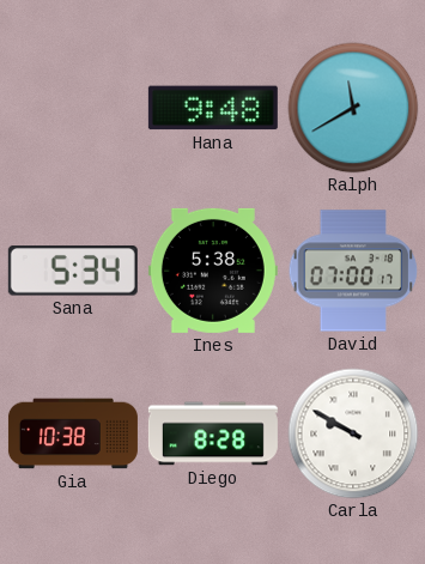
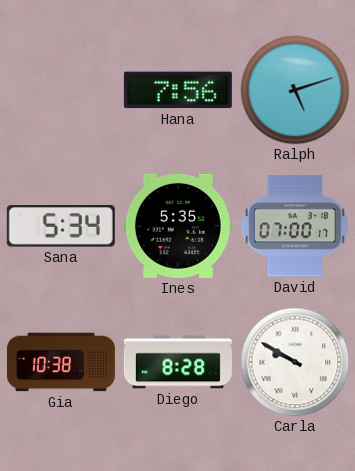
Hana: 9:48 -> 7:56
Ralph: 11:40 -> 5:12
Ines: 5:38 -> 5:35
